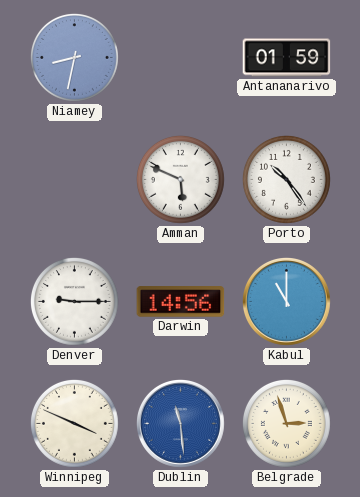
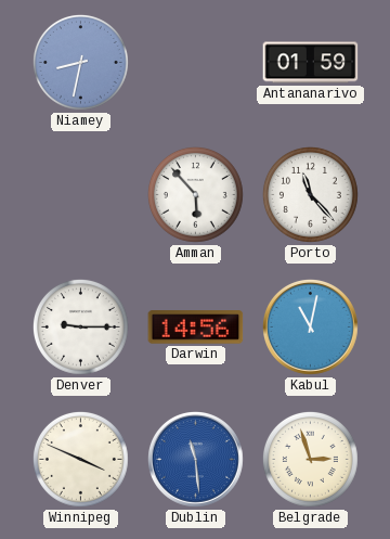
Amman: 5:49 -> 5:53
Porto: 10:24 -> 11:23
Kabul: 11:00 -> 11:02
